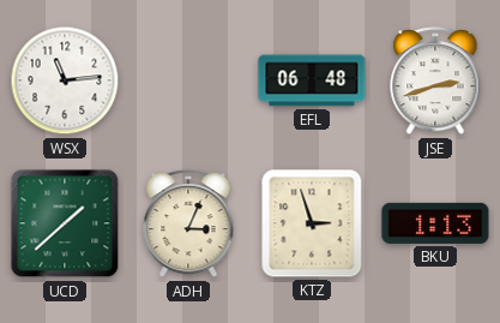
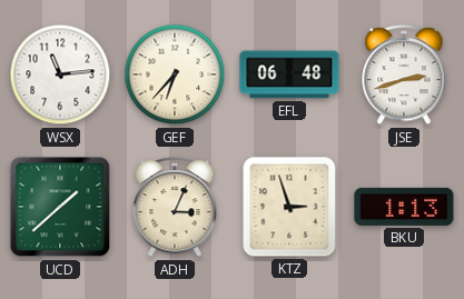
GEF: none -> 6:37
